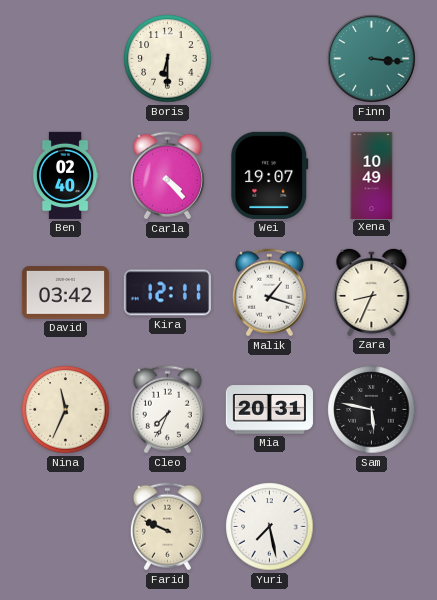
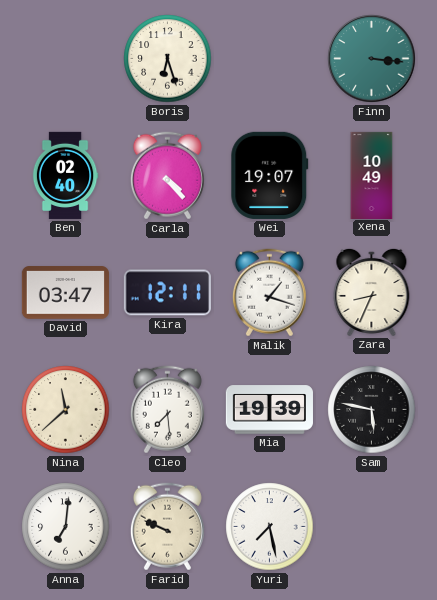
Boris: 6:30 -> 6:27
David: 03:42 -> 03:47
Nina: 11:34 -> 11:38
Cleo: 7:34 -> 7:29
Mia: 20:31 -> 19:39
Anna: none -> 7:01
